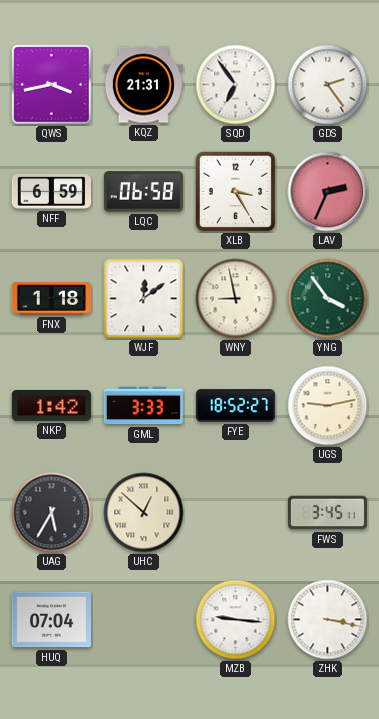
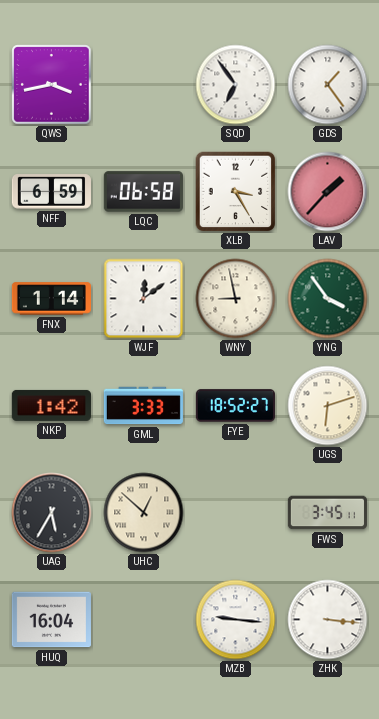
KQZ: 21:31 -> none
GDS: 2:24 -> 1:24
LAV: 2:34 -> 1:37
FNX: 1:18 -> 1:14
UGS: 9:13 -> 6:12
HUQ: 07:04 -> 16:04
ZHK: 3:17 -> 3:16
